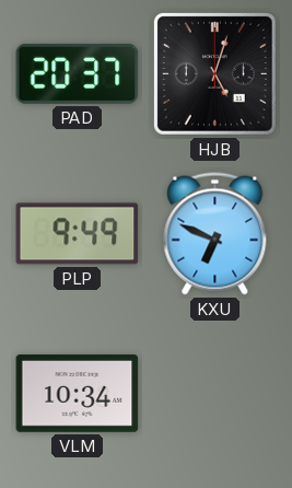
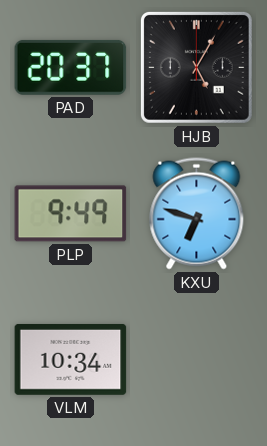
HJB: 5:03 -> 5:05
KXU: 6:49 -> 6:48
